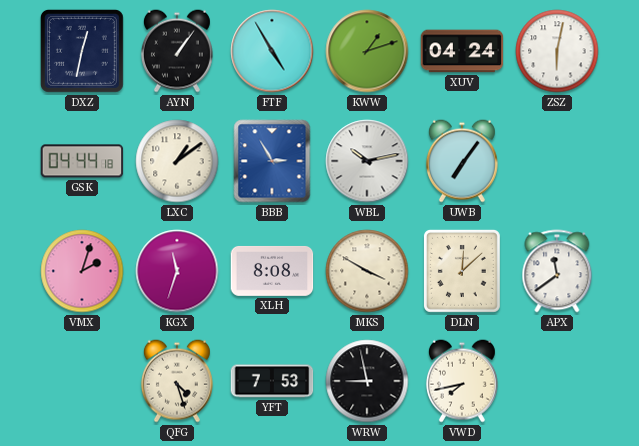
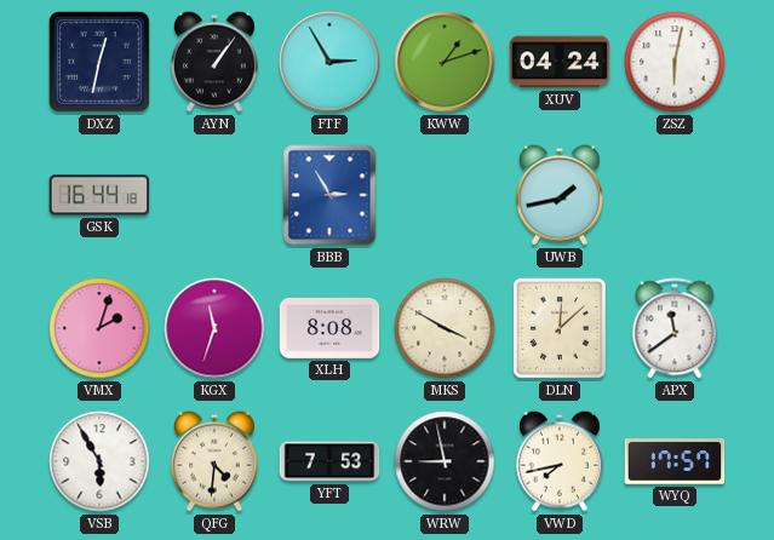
FTF: 4:55 -> 2:55
GSK: 04:44 -> 16:44
LXC: 1:09 -> none
WBL: 10:13 -> none
UWB: 7:06 -> 1:43
VSB: none -> 5:55
QFG: 4:27 -> 4:31
WYQ: none -> 17:57
